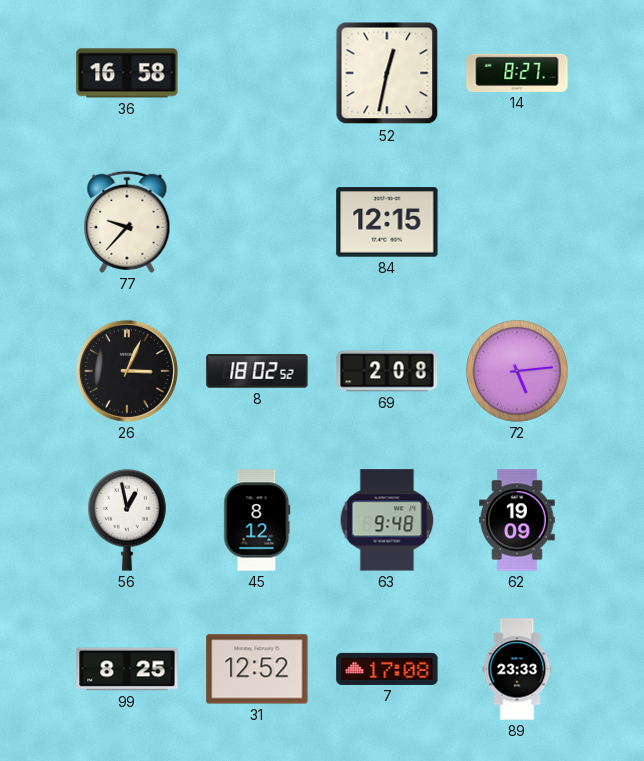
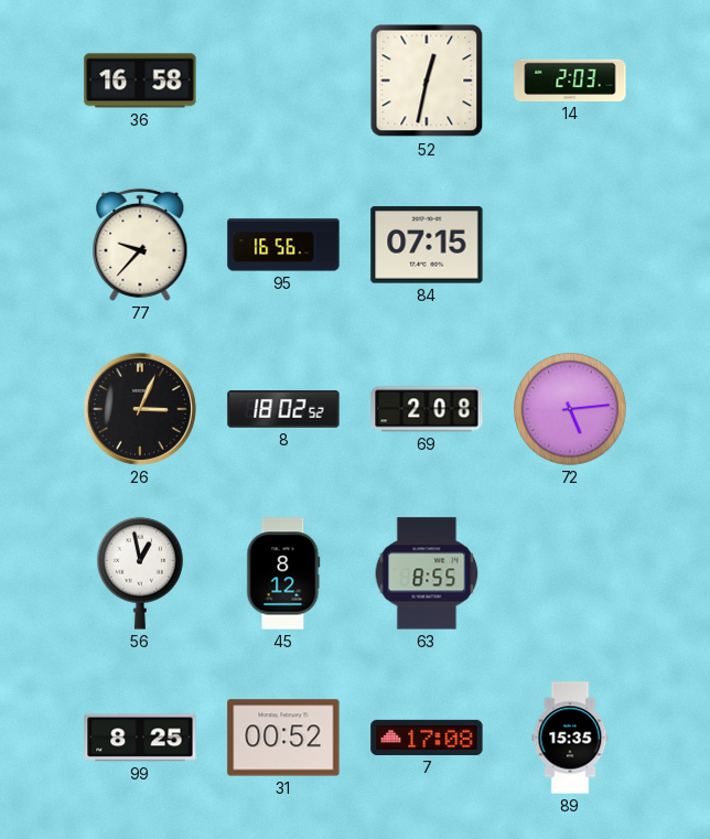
14: 8:27 -> 2:03
95: none -> 16:56
84: 12:15 -> 07:15
63: 9:48 -> 8:55
62: 19:09 -> none
31: 12:52 -> 00:52
89: 23:33 -> 15:35
